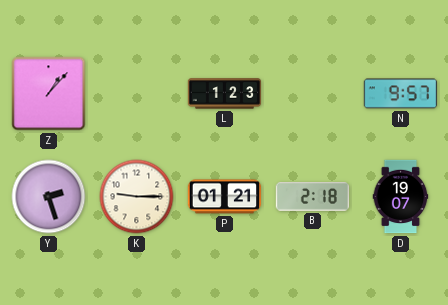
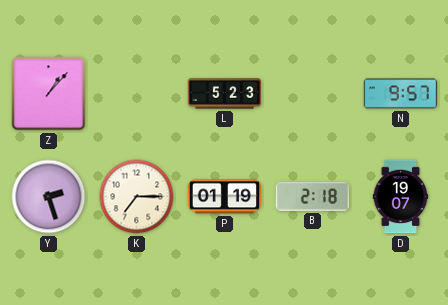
L: 1:23 -> 5:23
K: 9:15 -> 7:15
P: 01:21 -> 01:19
